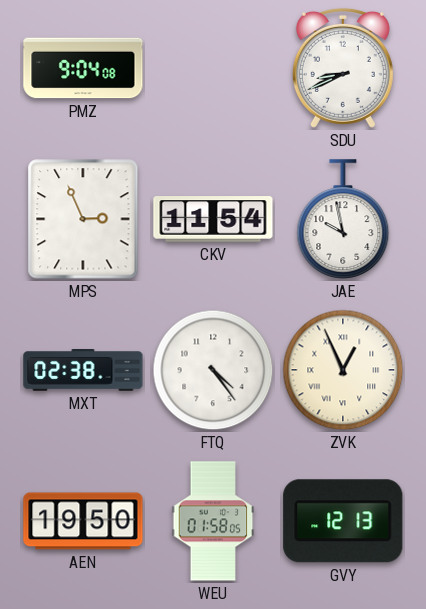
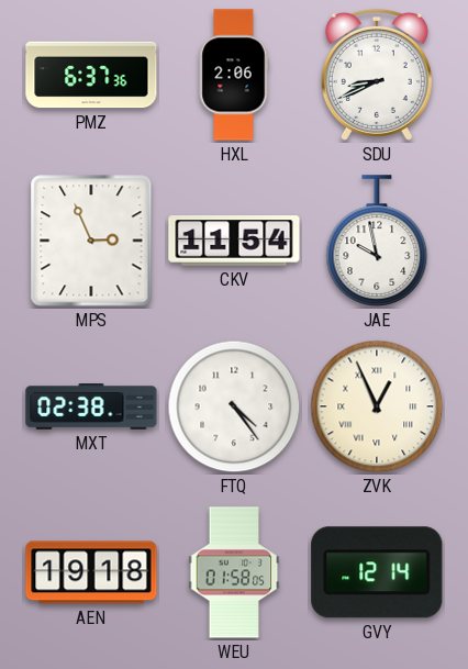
PMZ: 9:04 -> 6:37
HXL: none -> 2:06
AEN: 19:50 -> 19:18
GVY: 12:13 -> 12:14
